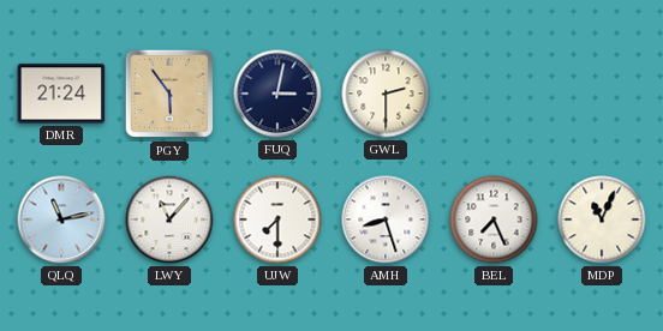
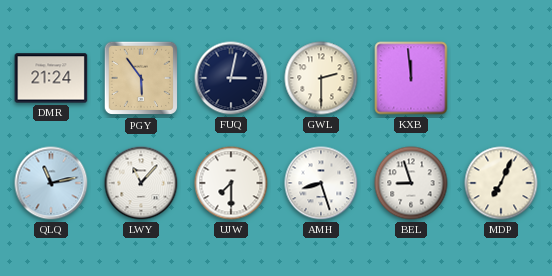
KXB: none -> 11:59
BEL: 7:26 -> 8:57
MDP: 11:04 -> 7:04
